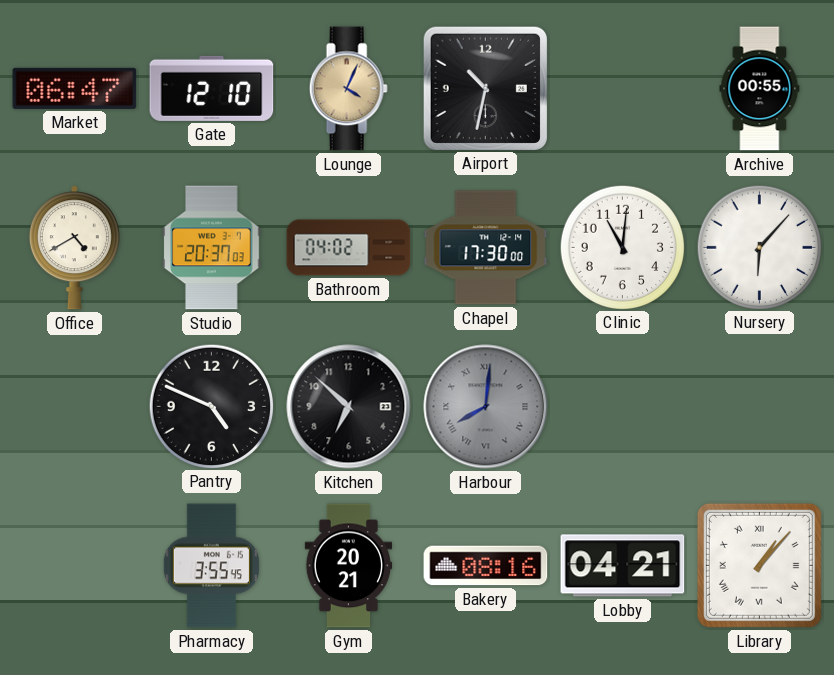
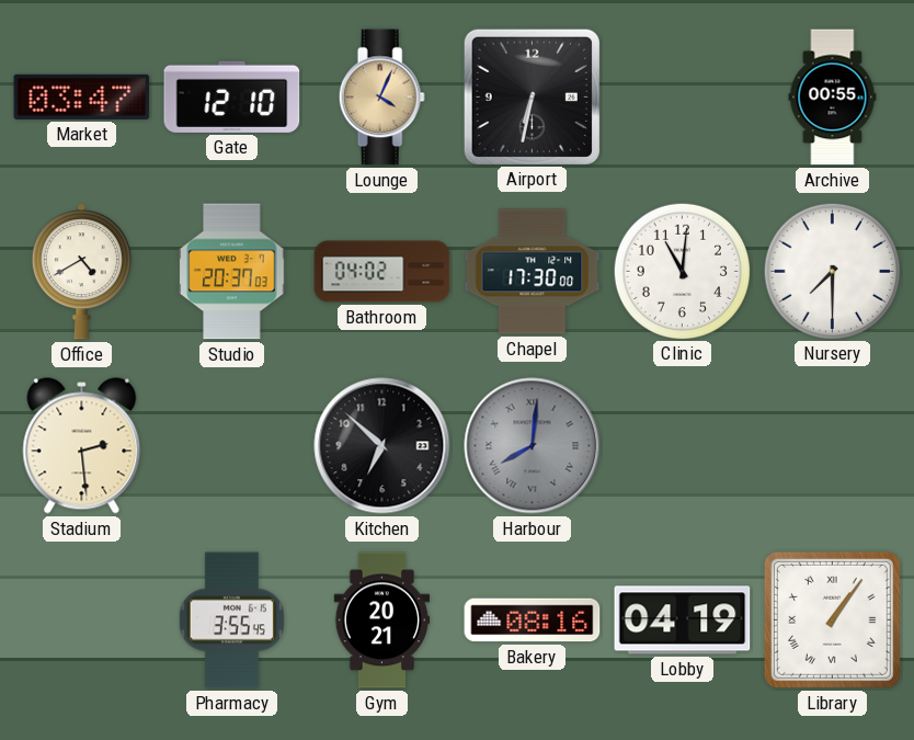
Market: 06:47 -> 03:47
Airport: 10:32 -> 6:32
Nursery: 6:07 -> 7:30
Stadium: none -> 2:29
Pantry: 4:49 -> none
Lobby: 04:21 -> 04:19
Library: 1:07 -> 1:06
